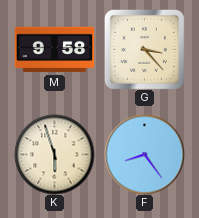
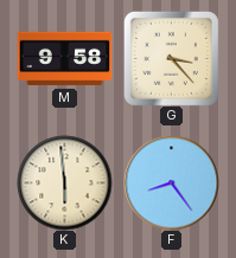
K: 5:57 -> 5:59
